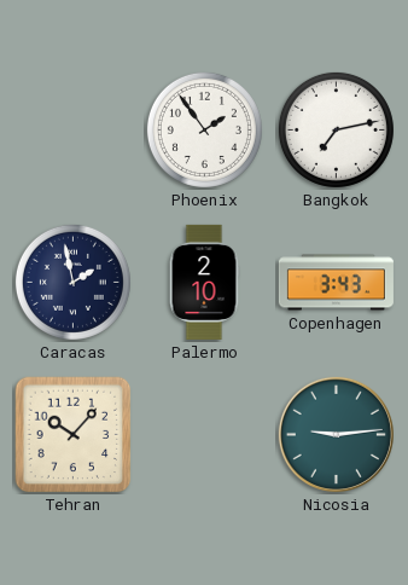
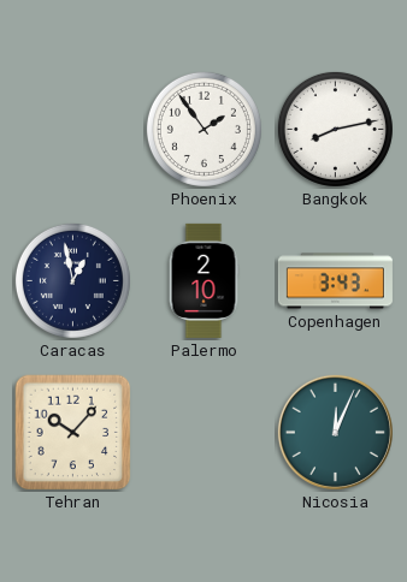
Bangkok: 7:13 -> 8:13
Caracas: 1:58 -> 12:58
Nicosia: 9:14 -> 12:04
